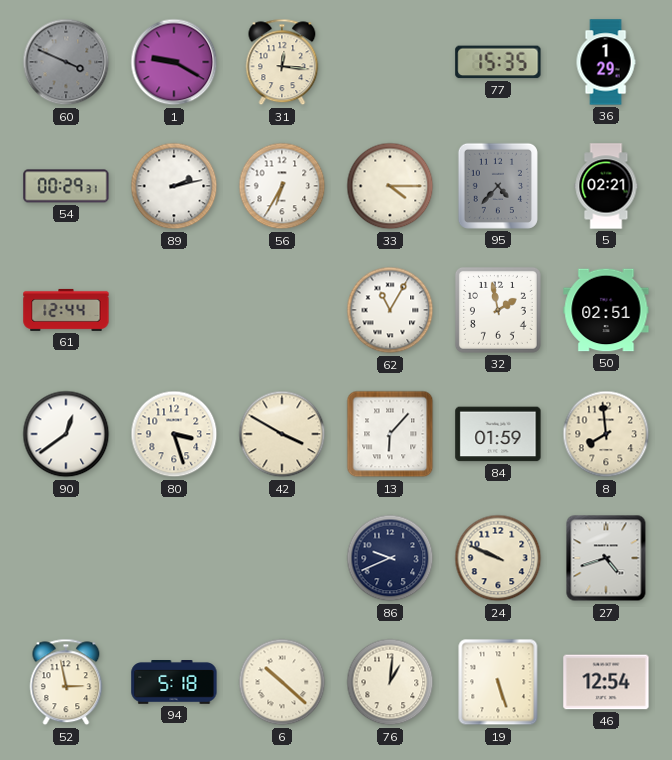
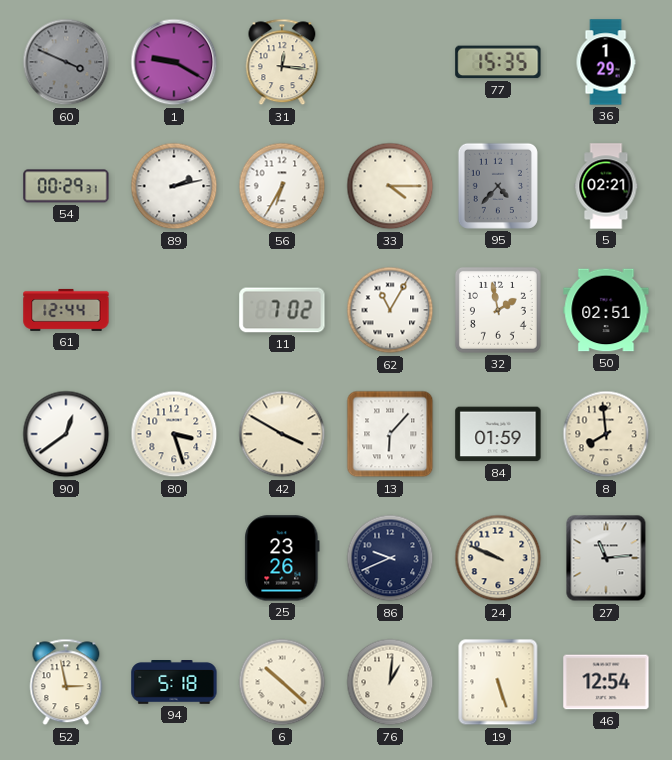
11: none -> 7:02
25: none -> 23:26
27: 4:42 -> 11:14
